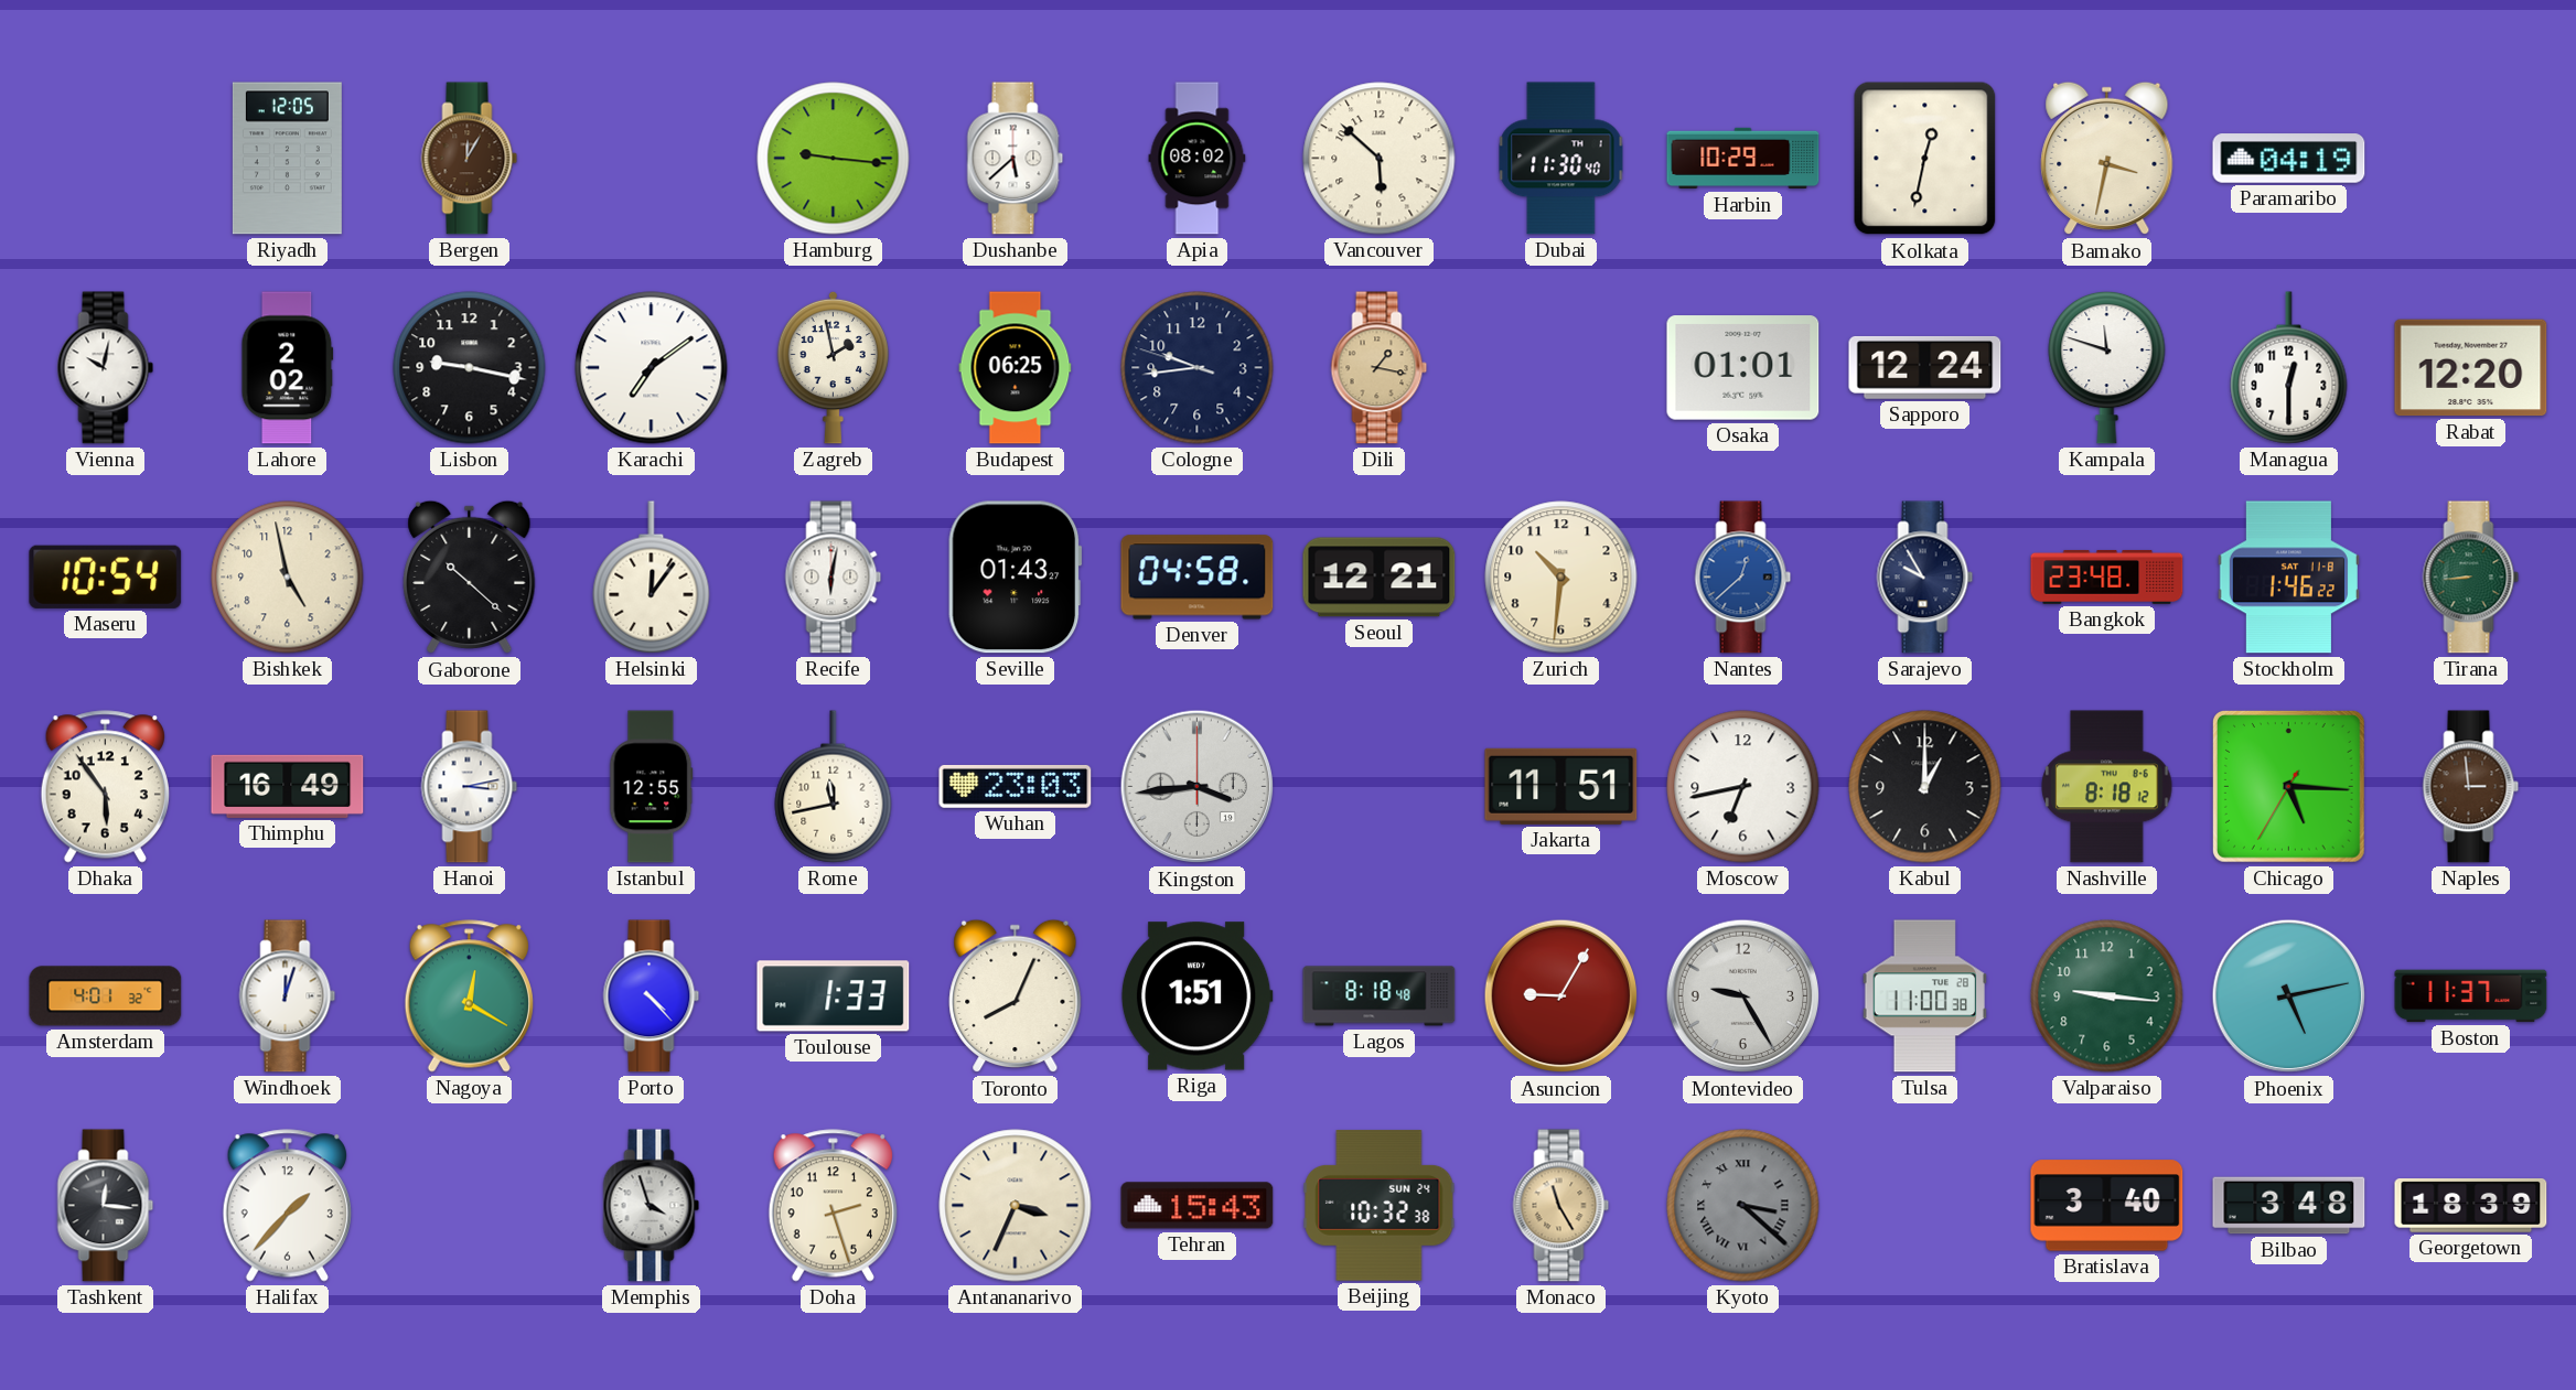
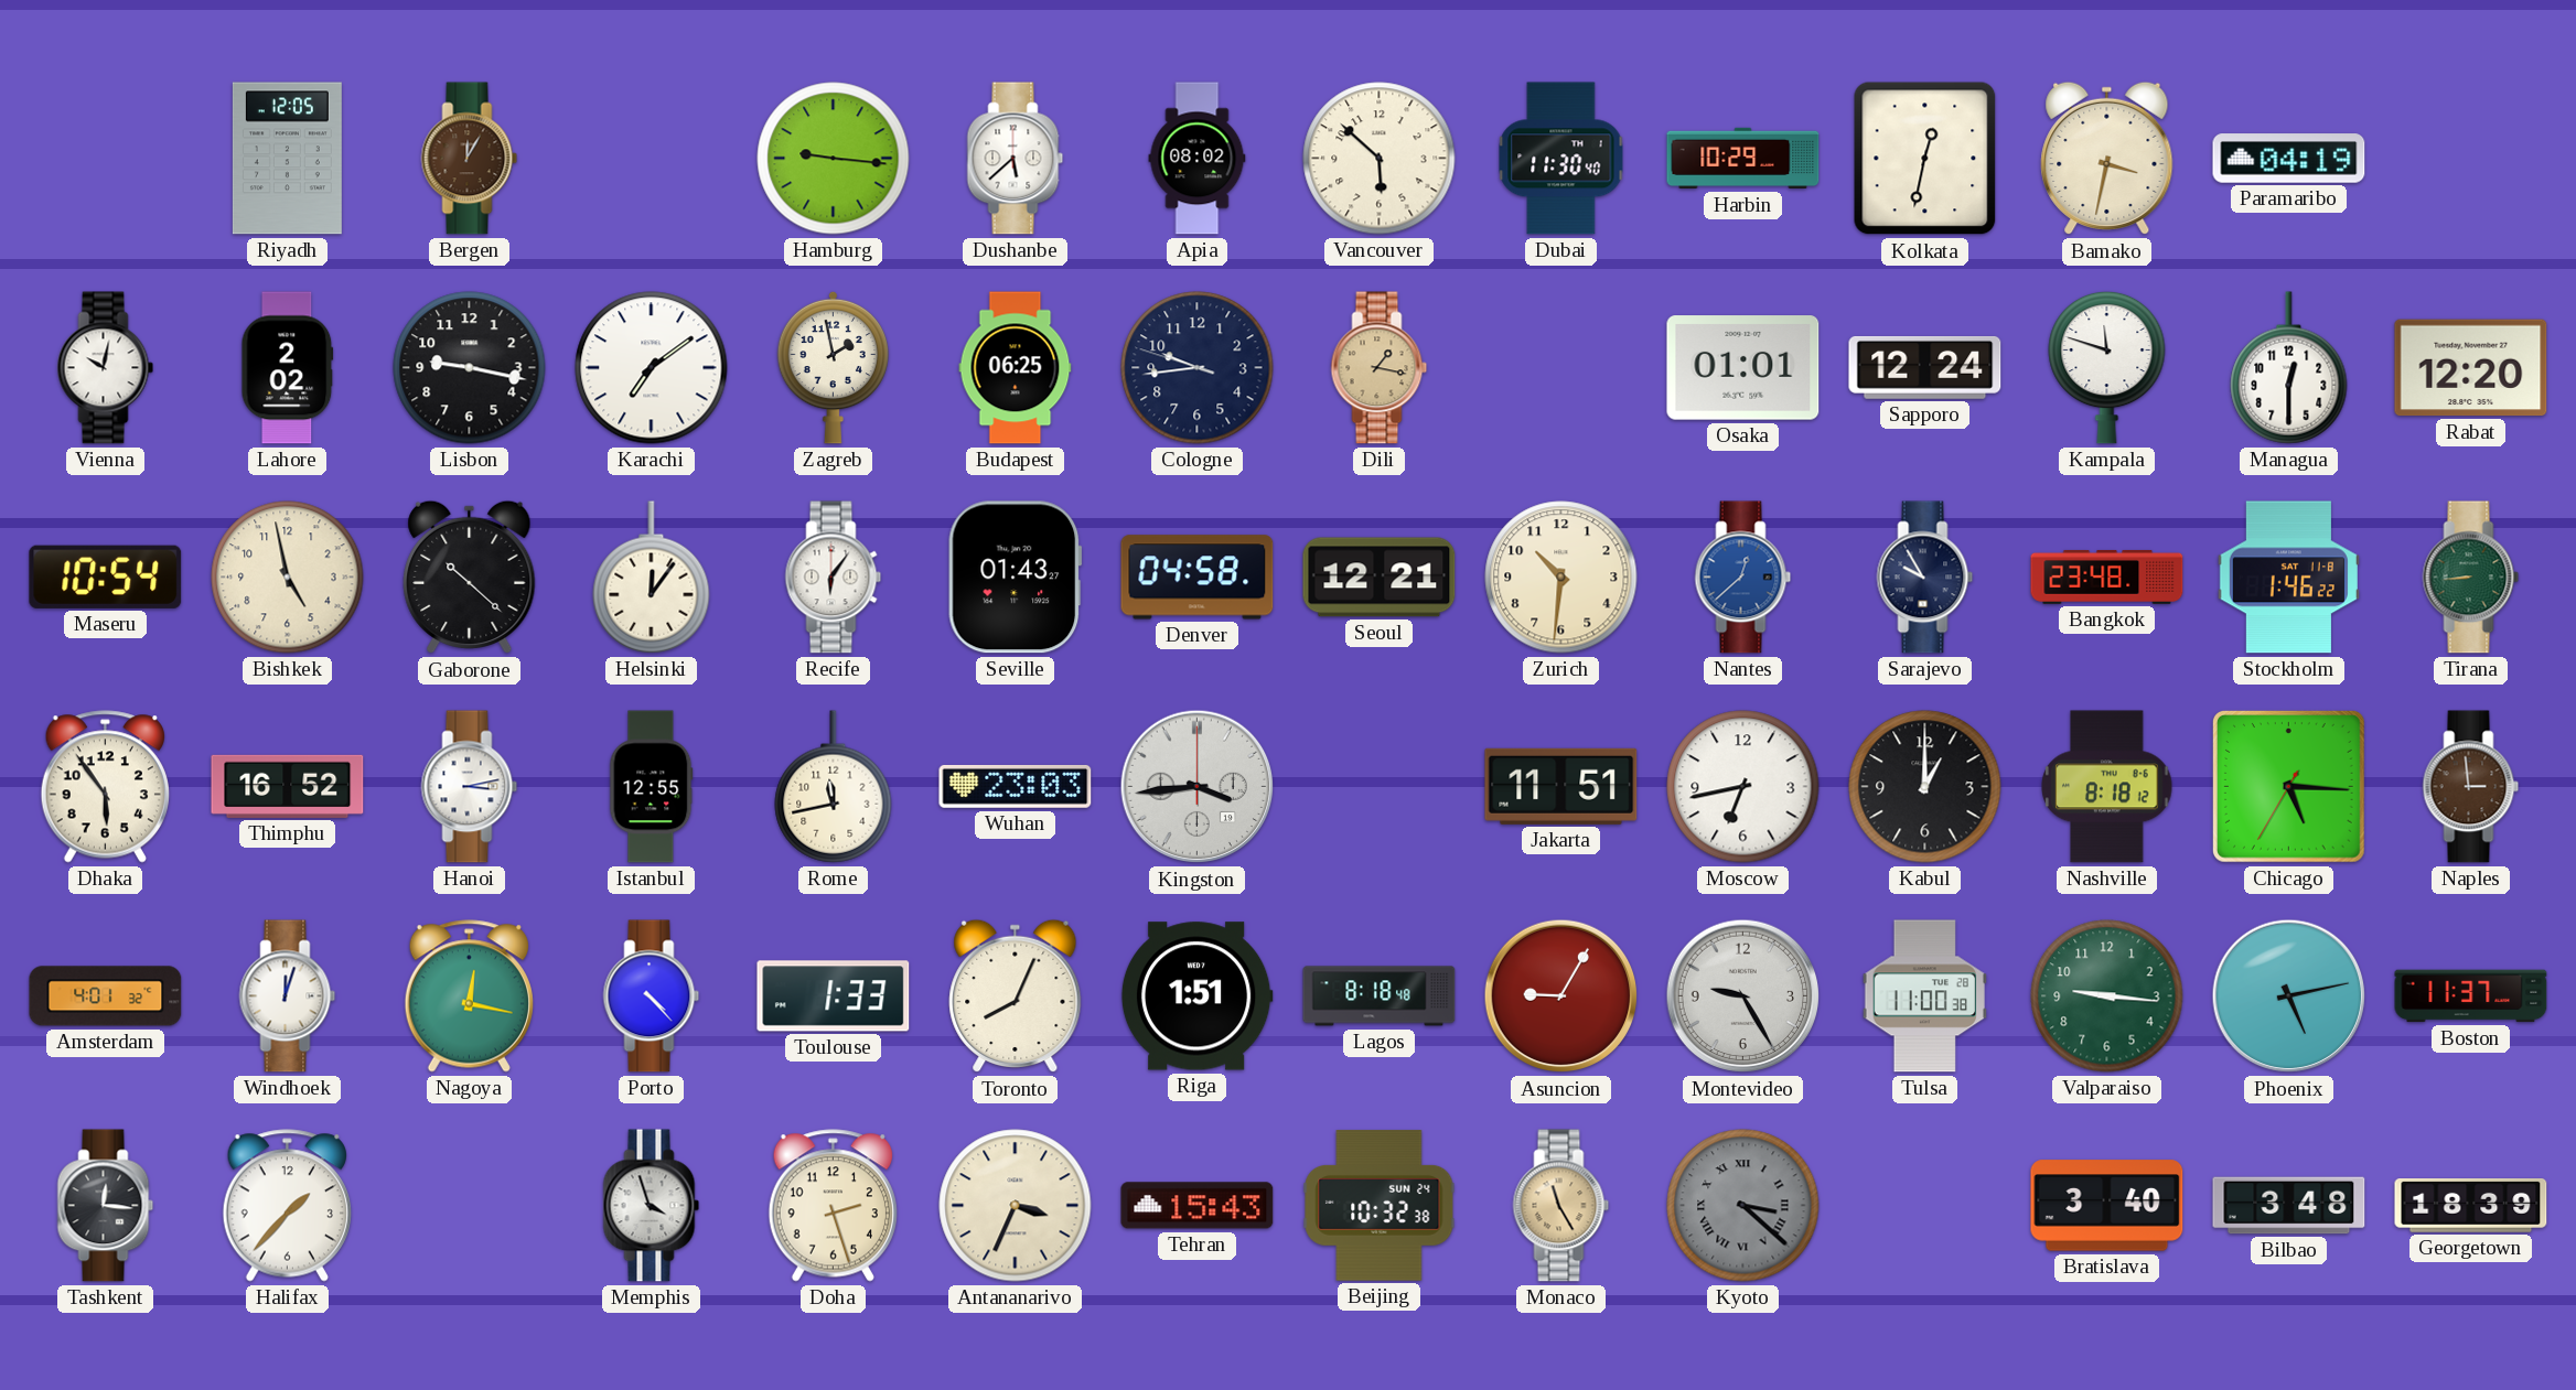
Recife: 6:02 -> 6:06
Thimphu: 16:49 -> 16:52
Nagoya: 12:20 -> 12:17
